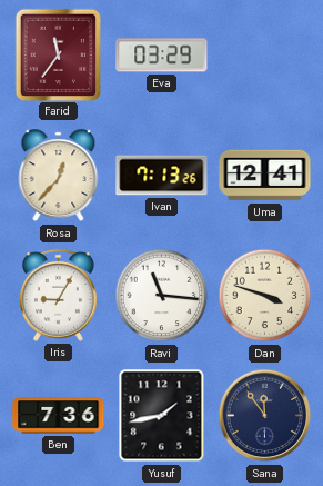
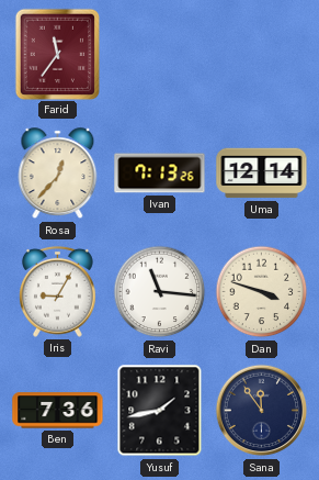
Eva: 03:29 -> none
Uma: 12:41 -> 12:14
